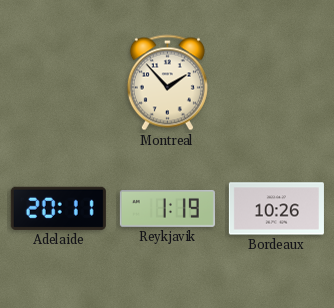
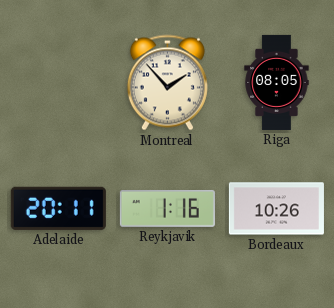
Riga: none -> 08:05
Reykjavik: 1:19 -> 1:16
